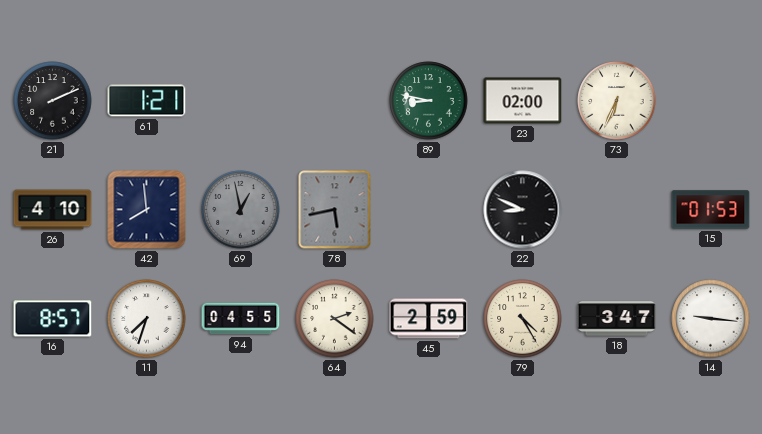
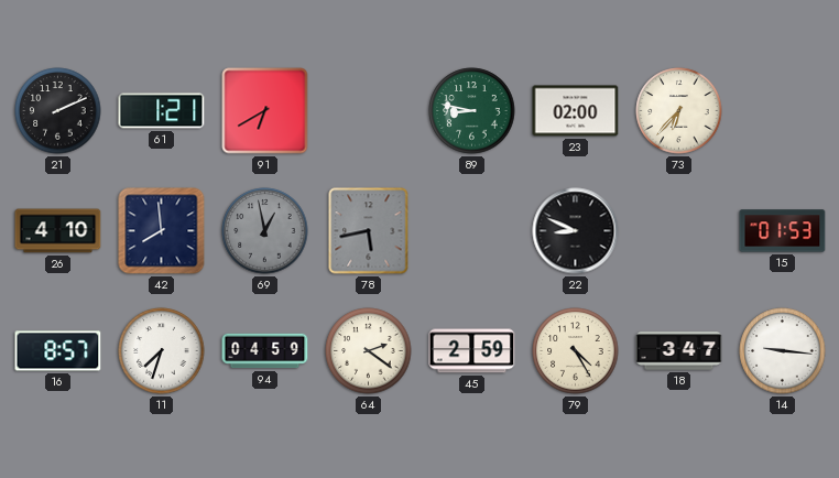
91: none -> 6:40
73: 6:34 -> 6:37
94: 04:55 -> 04:59
